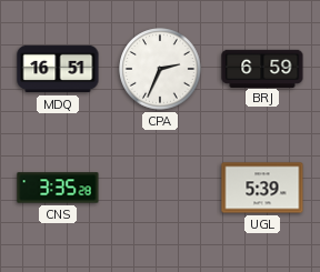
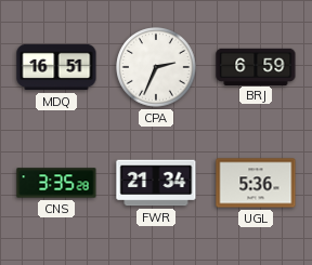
FWR: none -> 21:34
UGL: 5:39 -> 5:36
